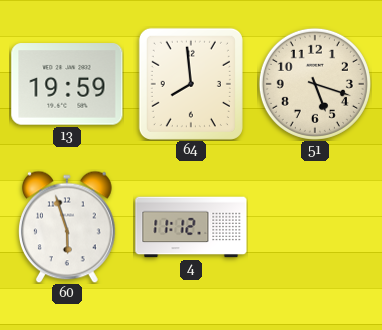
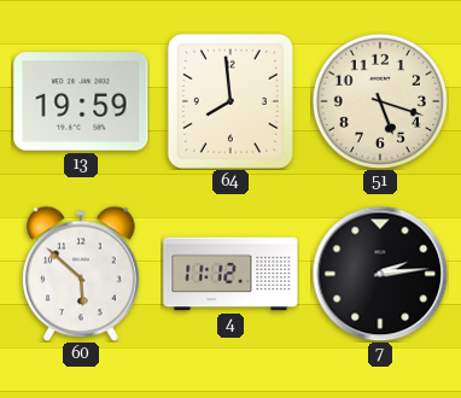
60: 5:57 -> 5:52
7: none -> 2:14
